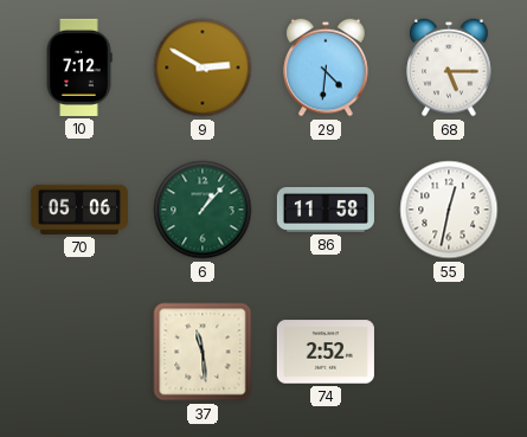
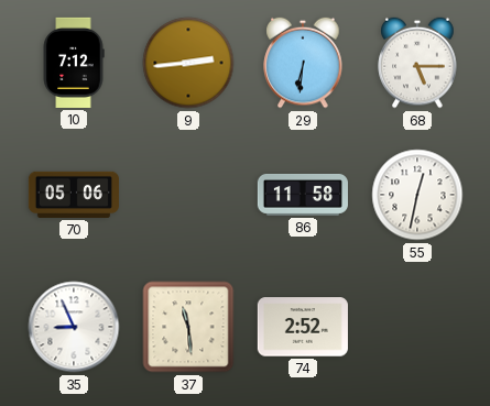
9: 2:50 -> 2:44
29: 4:31 -> 6:31
6: 1:07 -> none
35: none -> 8:56
